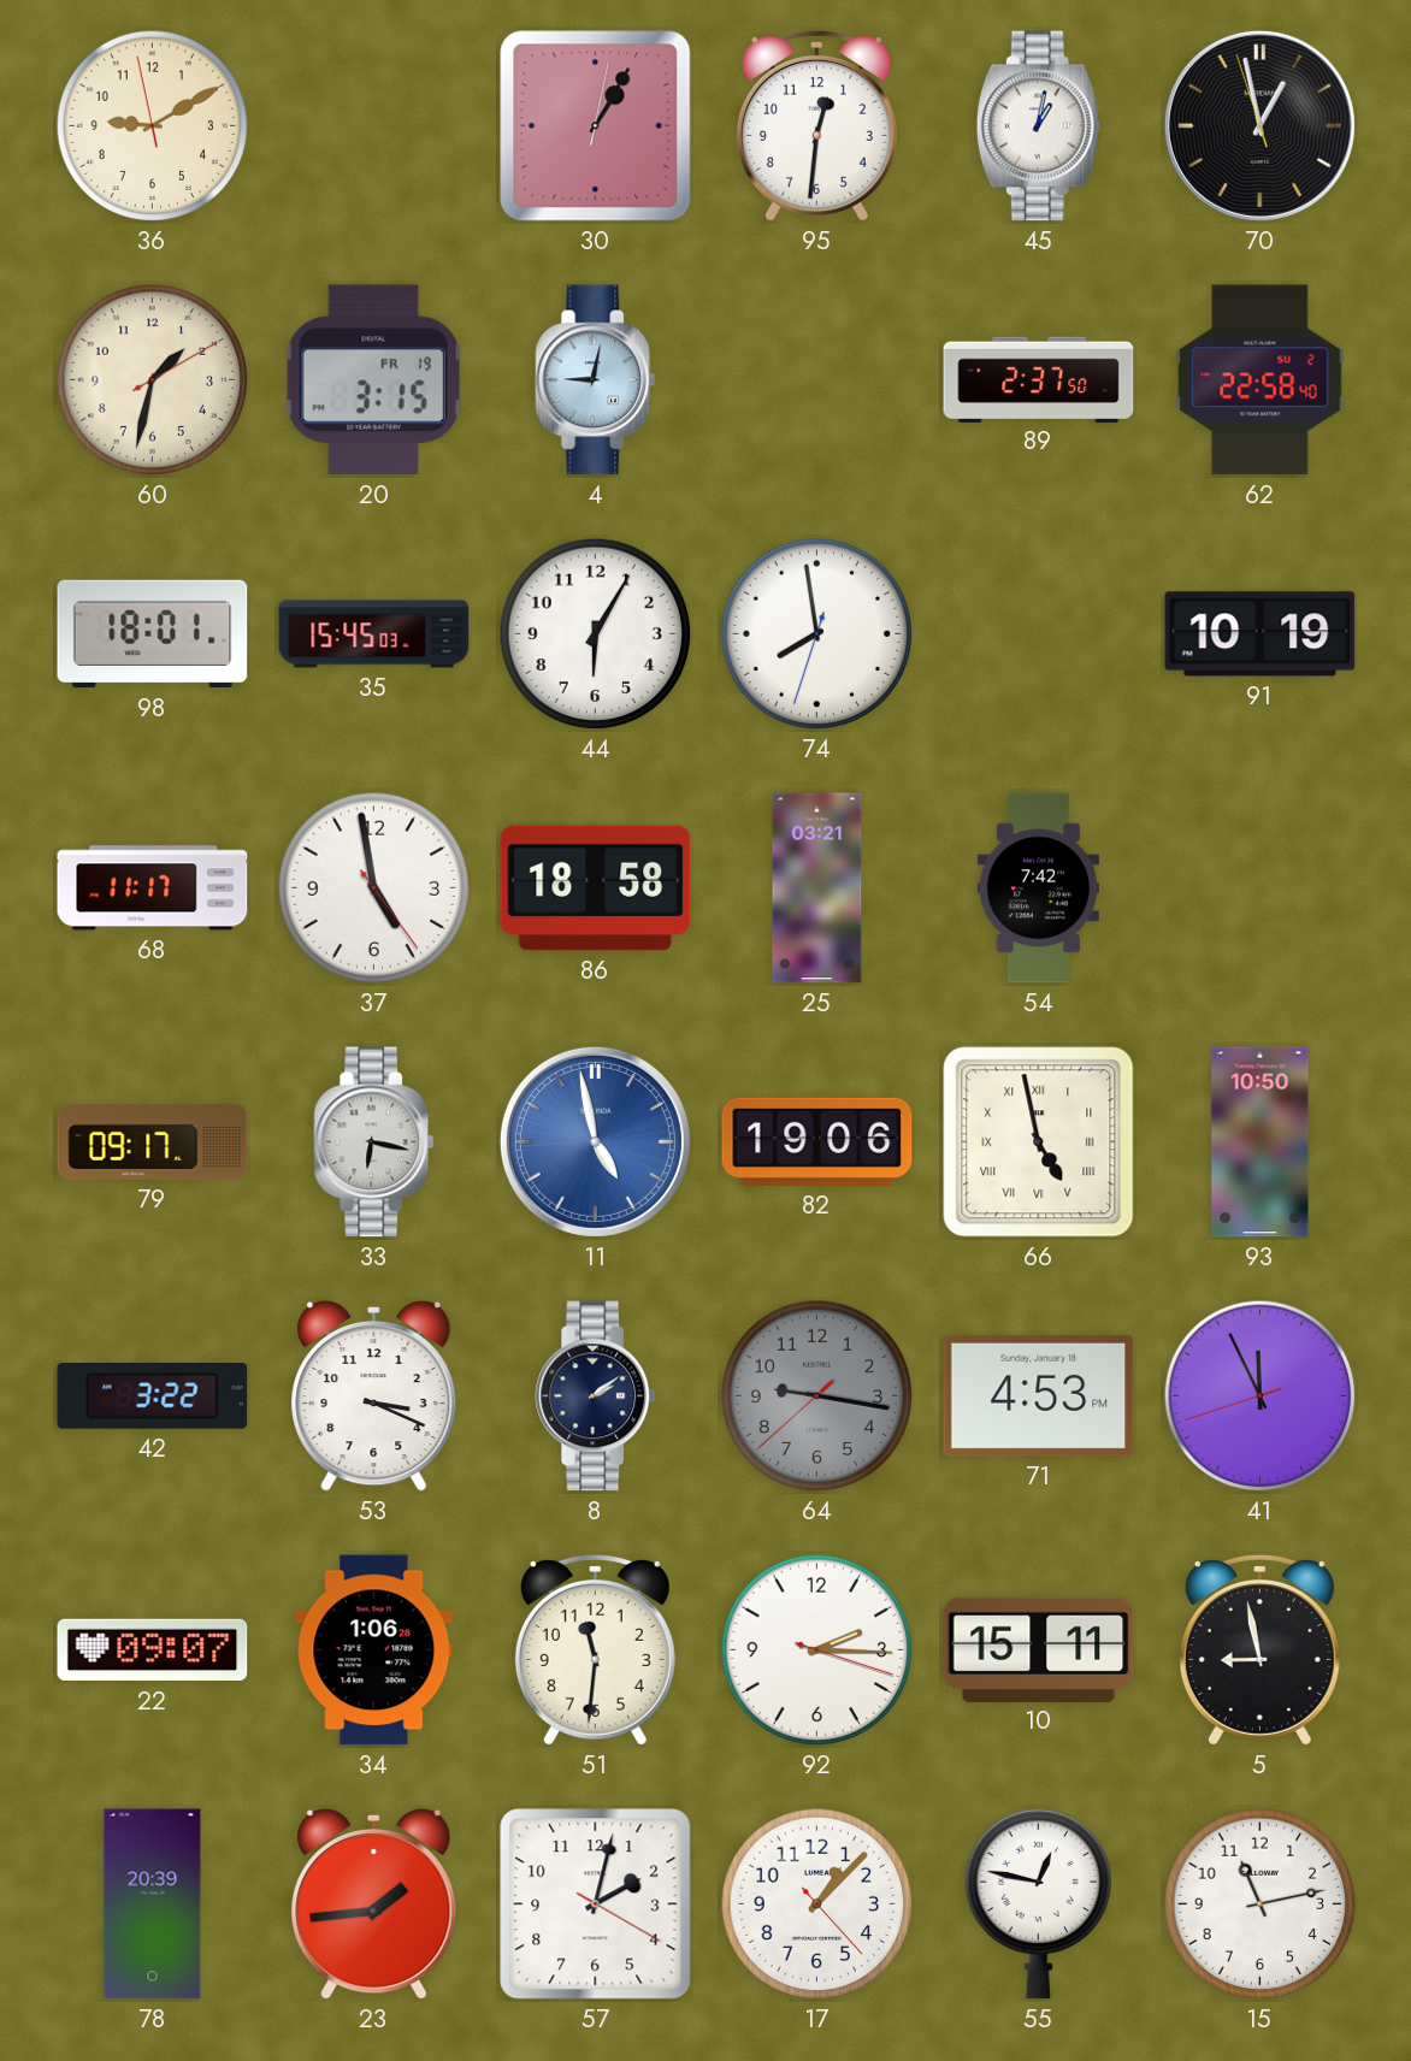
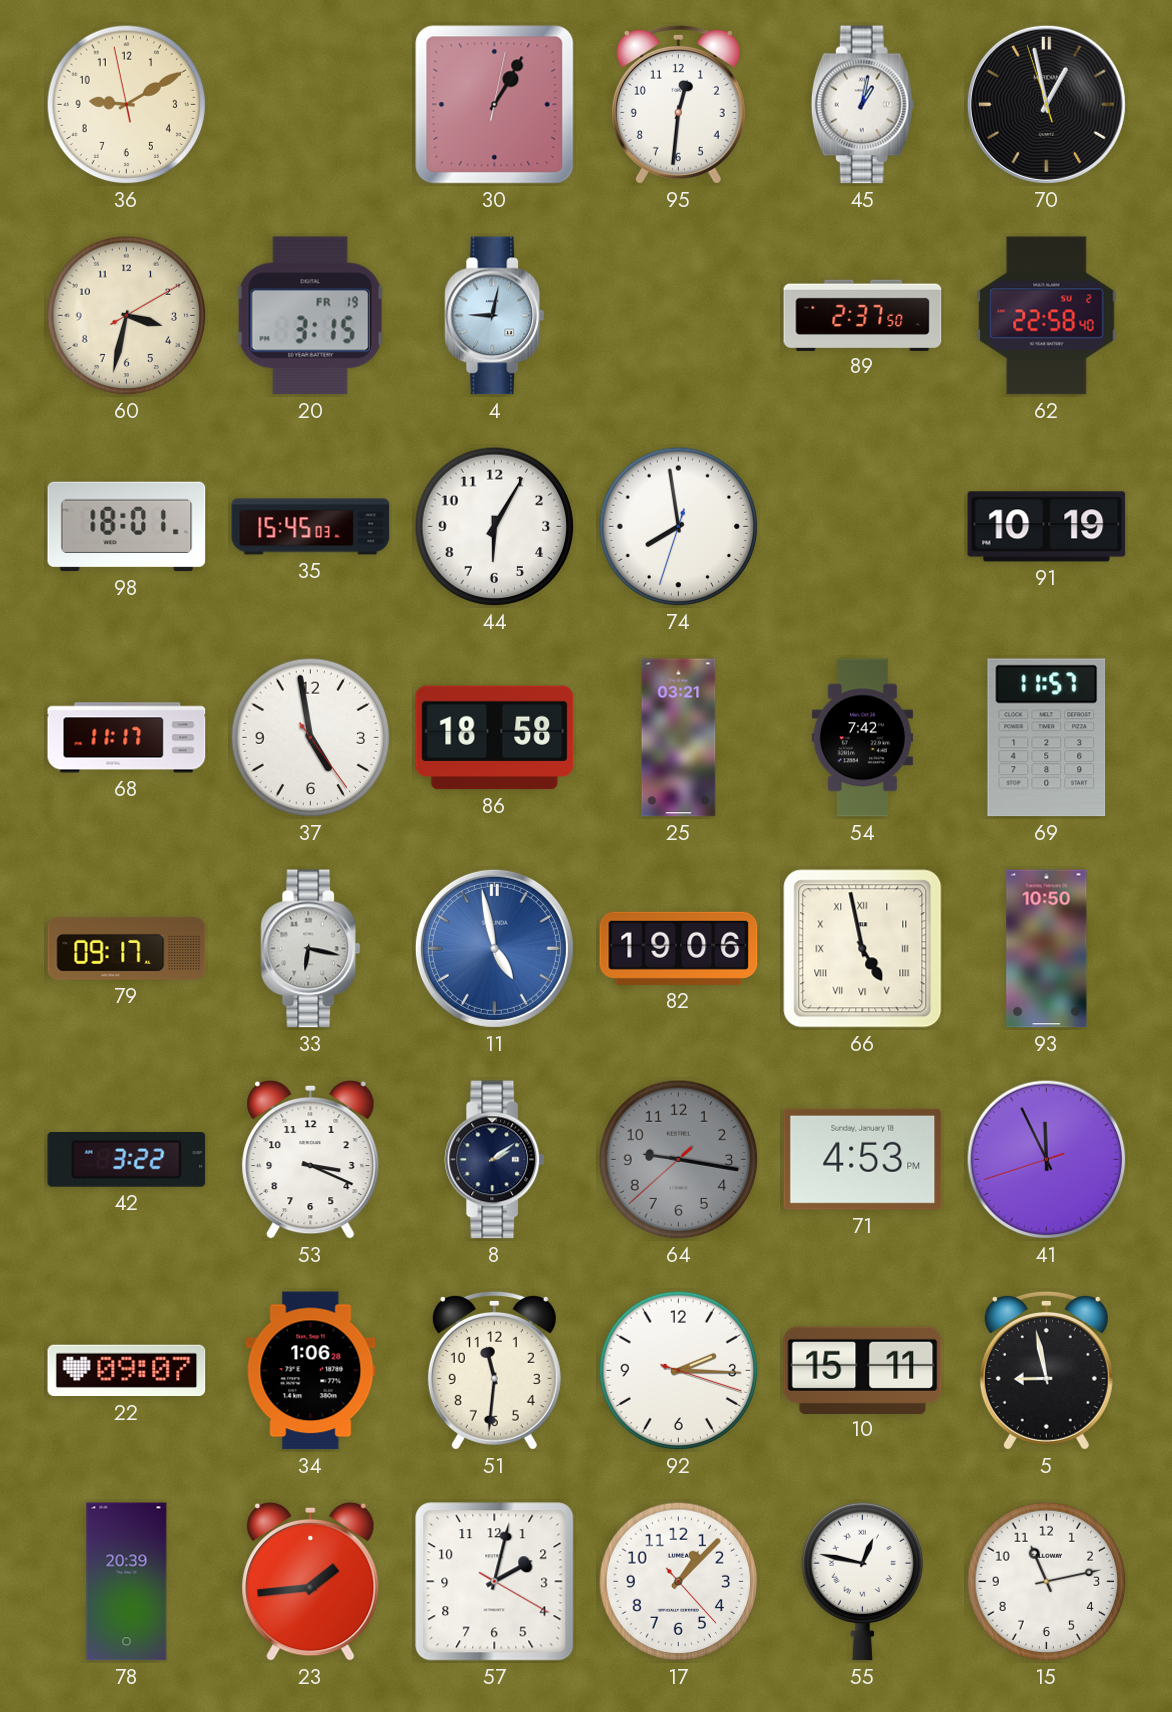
60: 1:32 -> 3:32
69: none -> 11:57
